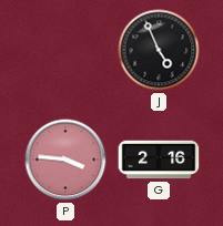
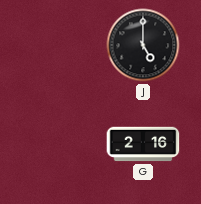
J: 4:56 -> 5:00
P: 3:46 -> none
